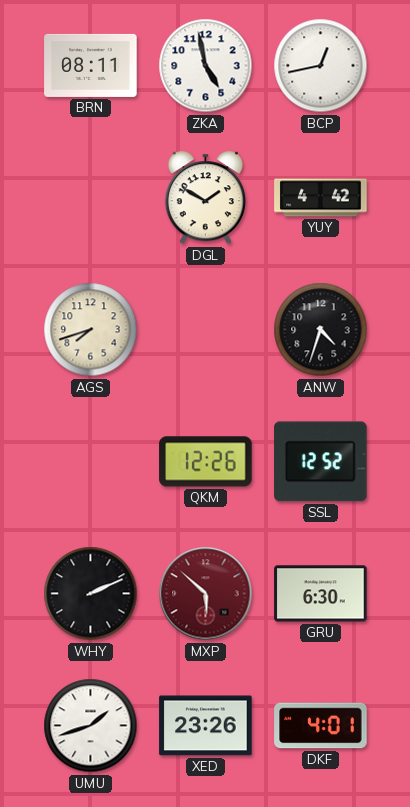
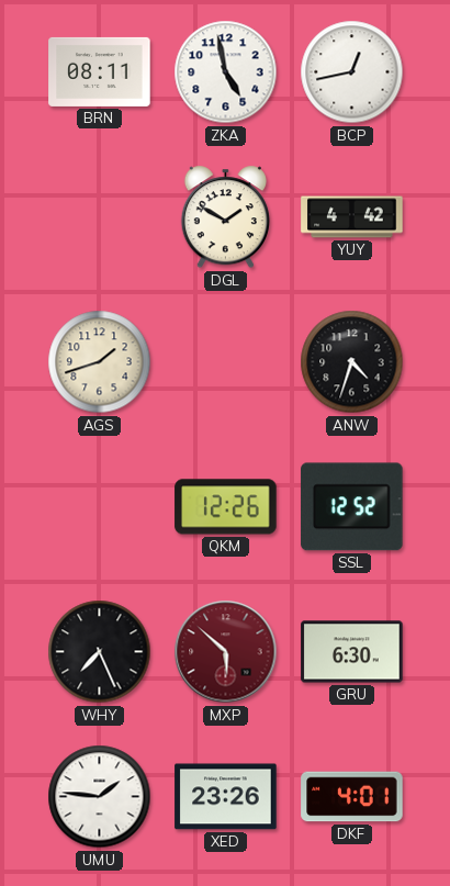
AGS: 7:42 -> 1:42
WHY: 2:11 -> 7:26
UMU: 1:42 -> 1:46
